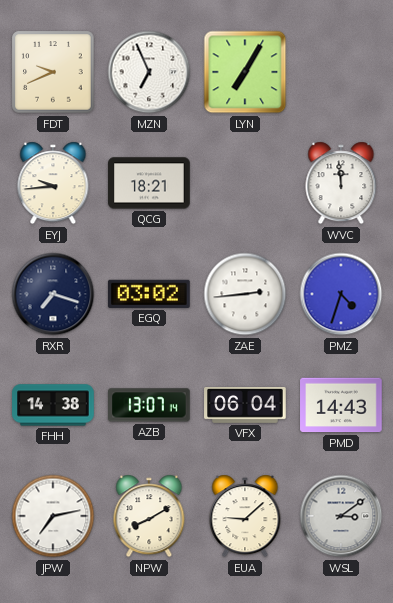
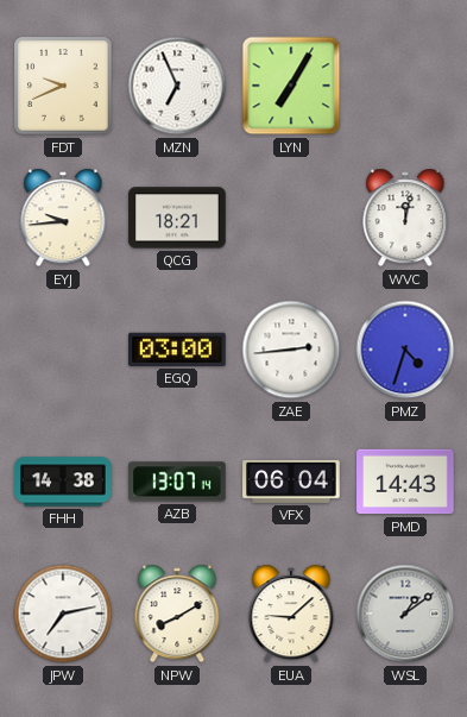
WVC: 11:59 -> 12:02
RXR: 7:18 -> none
EGQ: 03:02 -> 03:00
WSL: 3:09 -> 1:09
